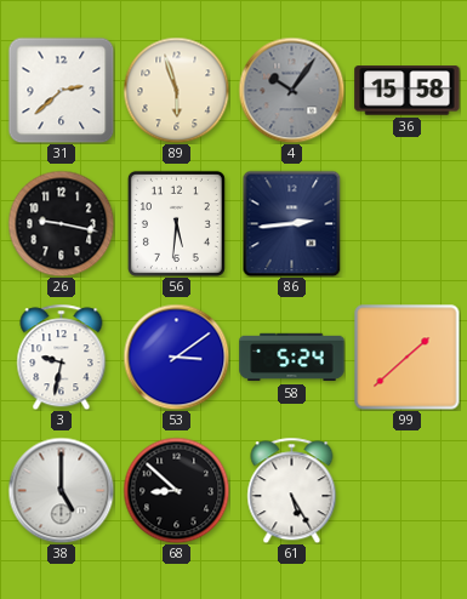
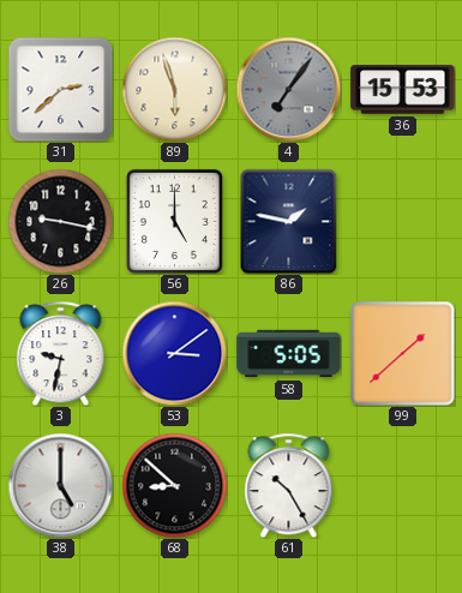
4: 10:06 -> 7:06
36: 15:58 -> 15:53
56: 5:31 -> 5:00
86: 2:44 -> 1:47
58: 5:24 -> 5:05
61: 5:25 -> 10:25
